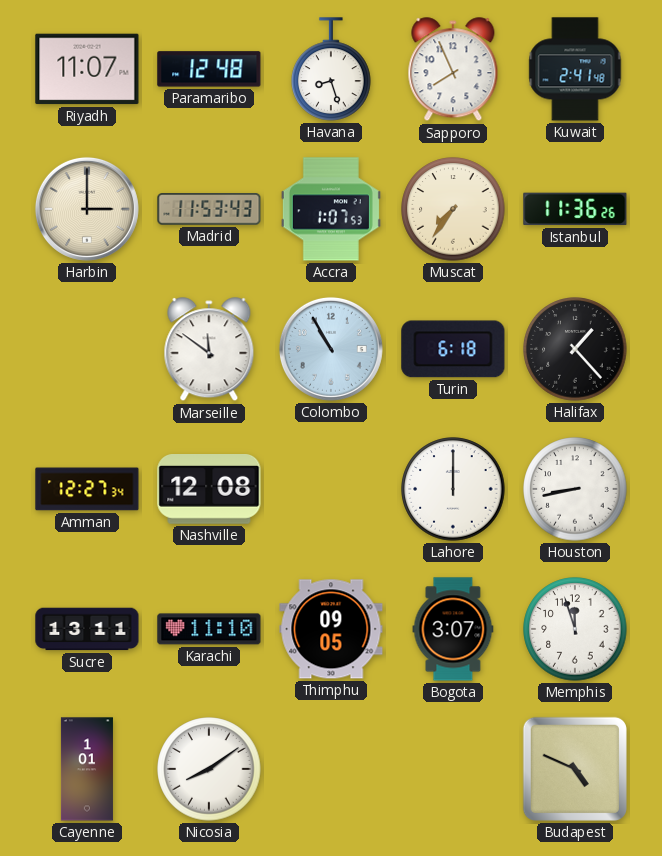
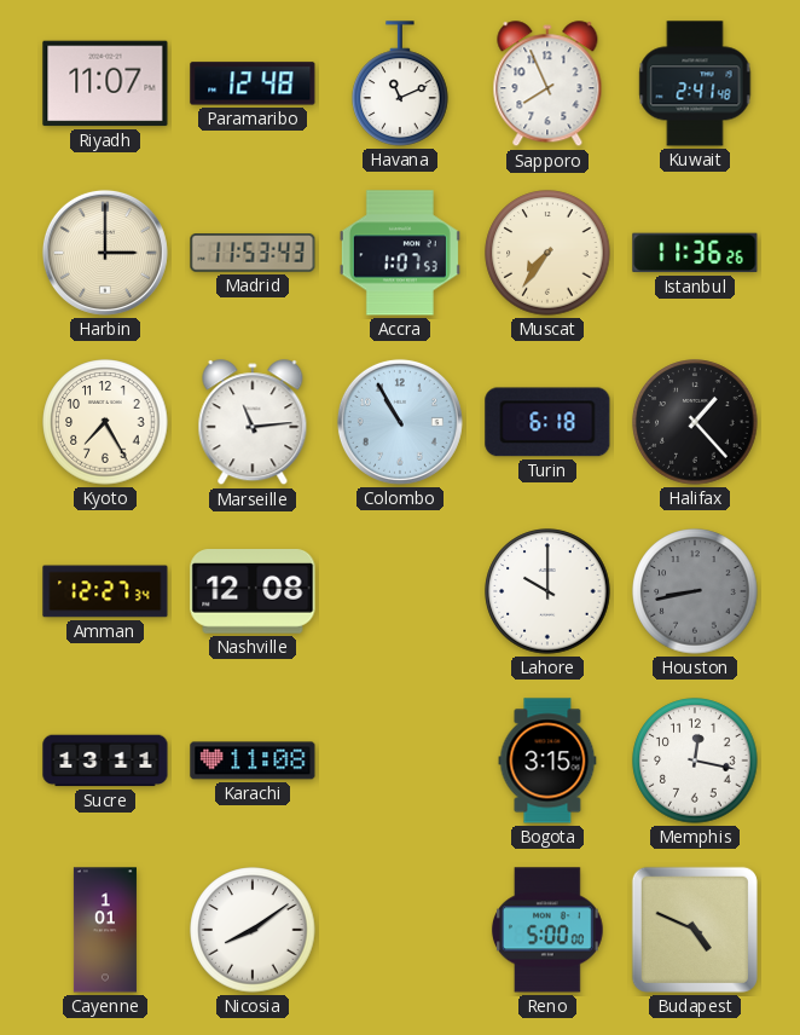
Havana: 8:27 -> 11:11
Kyoto: none -> 7:25
Marseille: 11:51 -> 11:14
Lahore: 12:00 -> 10:00
Houston dial: white -> grey
Karachi: 11:10 -> 11:08
Thimphu: 09:05 -> none
Bogota: 3:07 -> 3:15
Memphis: 11:57 -> 12:17
Reno: none -> 5:00
